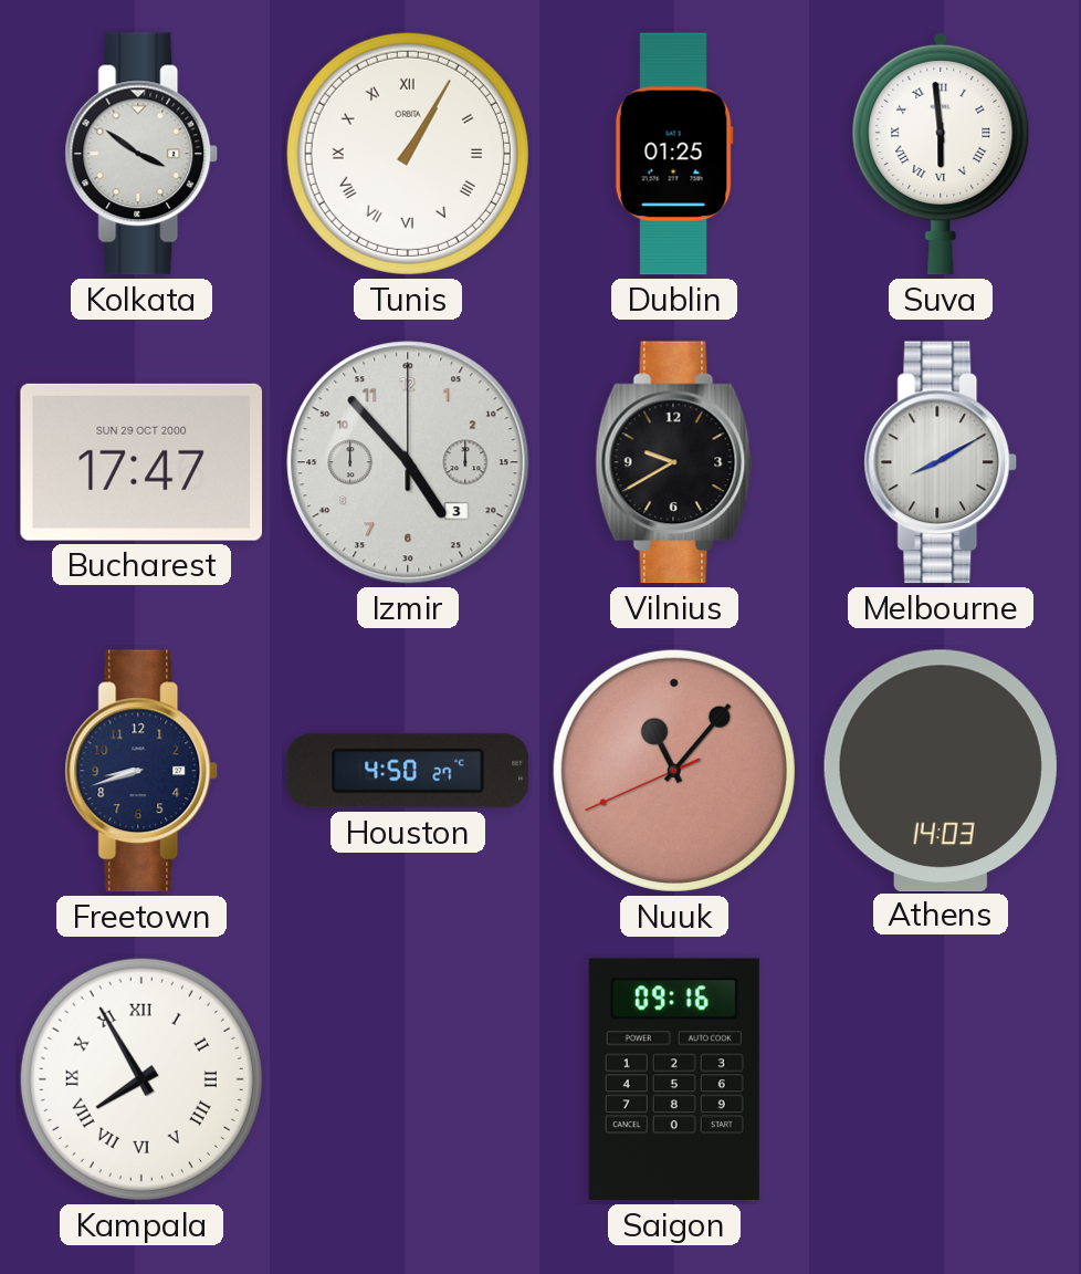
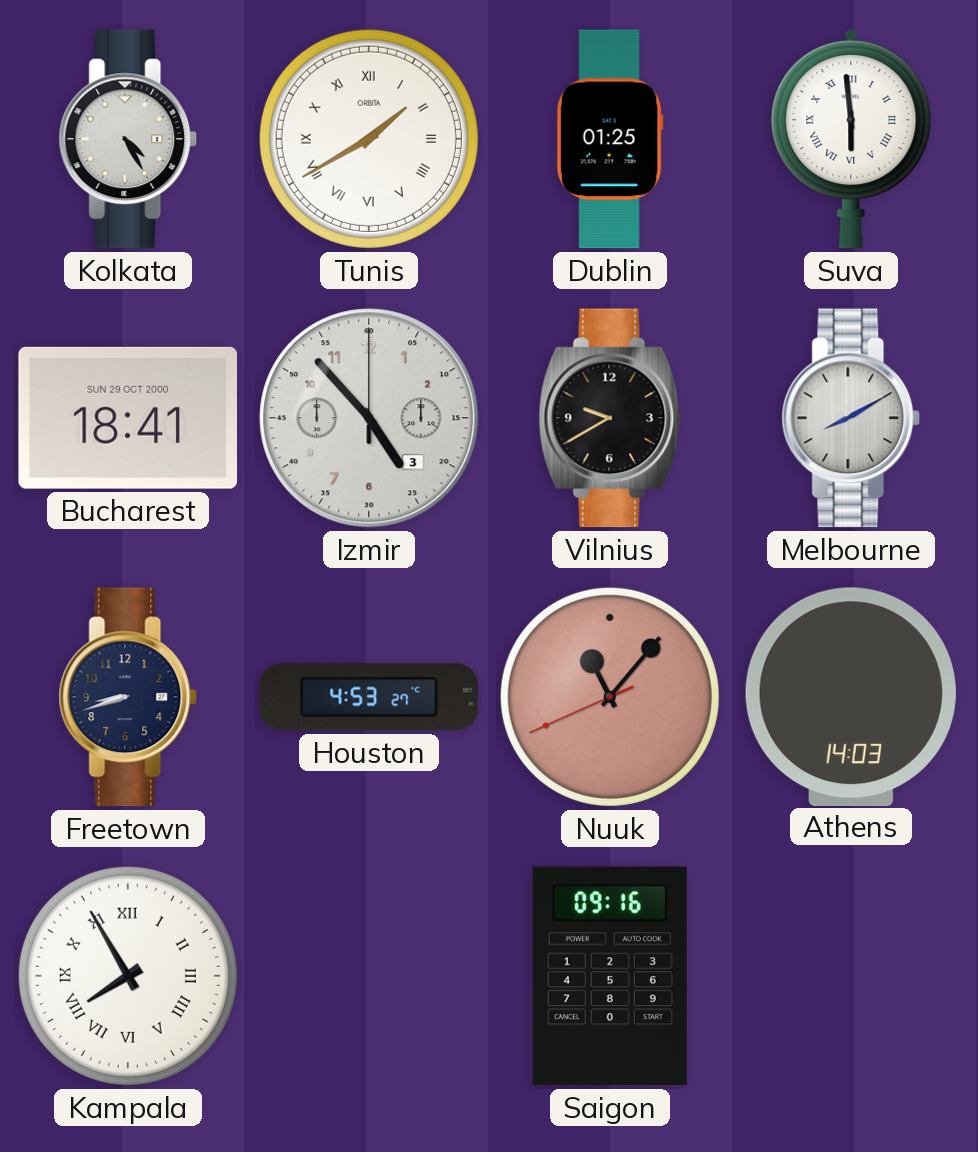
Kolkata: 3:51 -> 4:25
Tunis: 1:05 -> 1:40
Bucharest: 17:47 -> 18:41
Houston: 4:50 -> 4:53
